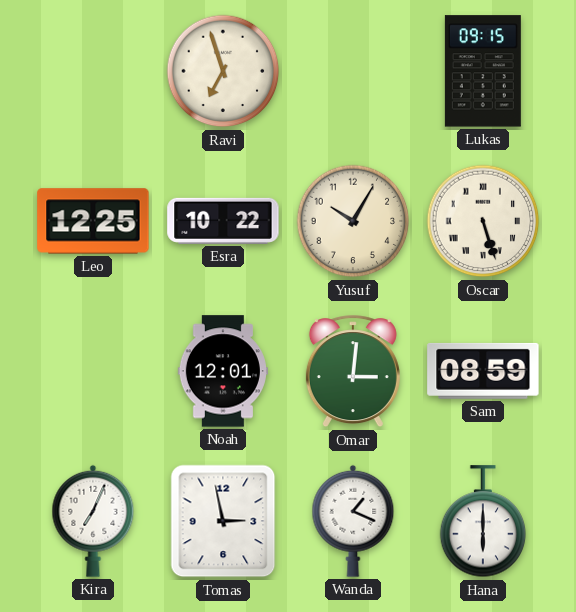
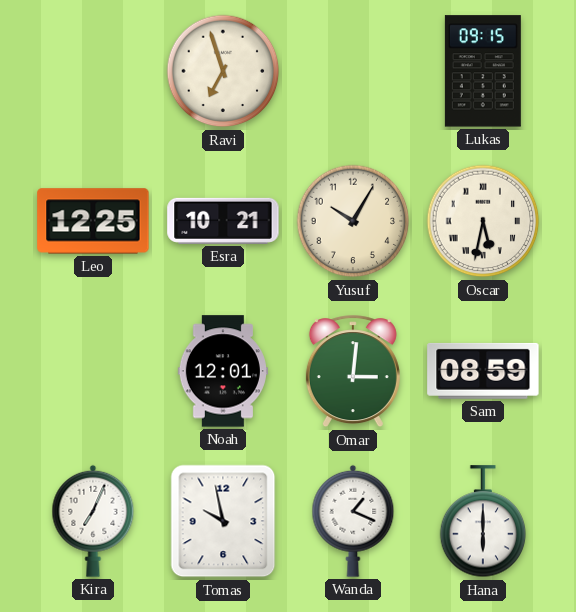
Esra: 10:22 -> 10:21
Oscar: 5:27 -> 5:32
Tomas: 2:58 -> 9:58
